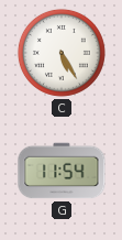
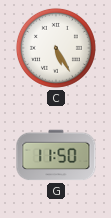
G: 11:54 -> 11:50
